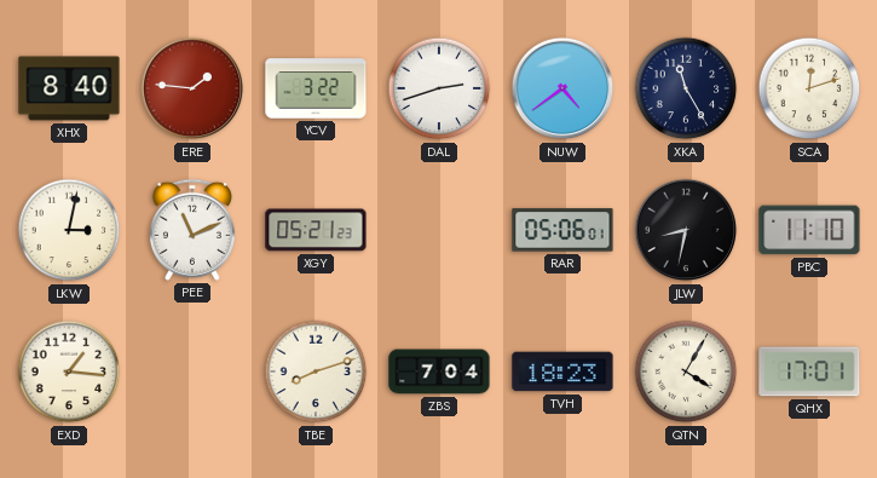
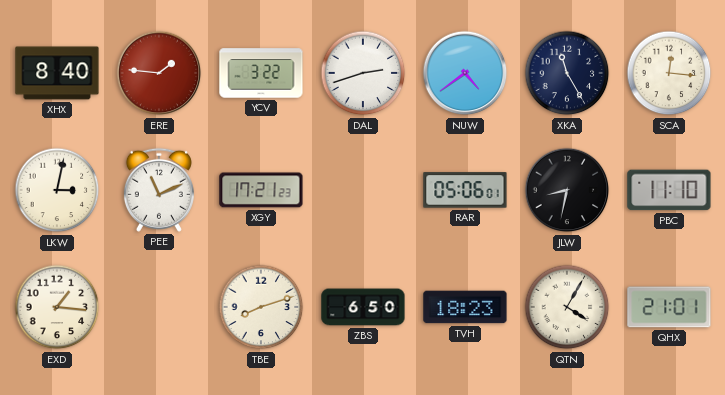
SCA: 12:12 -> 12:16
XGY: 05:21 -> 17:21
ZBS: 7:04 -> 6:50
QHX: 17:01 -> 21:01
